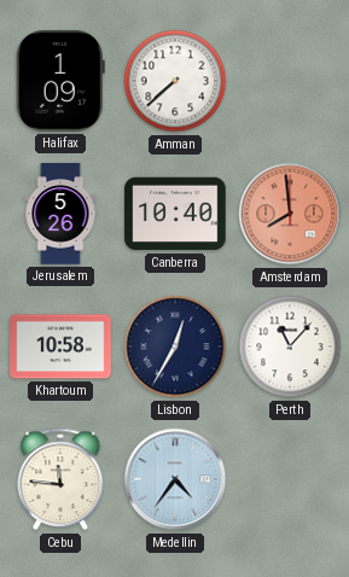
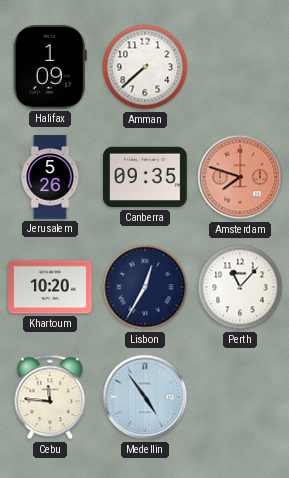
Canberra: 10:40 -> 09:35
Amsterdam: 7:59 -> 7:48
Khartoum: 10:58 -> 10:20
Medellin: 4:36 -> 4:54
